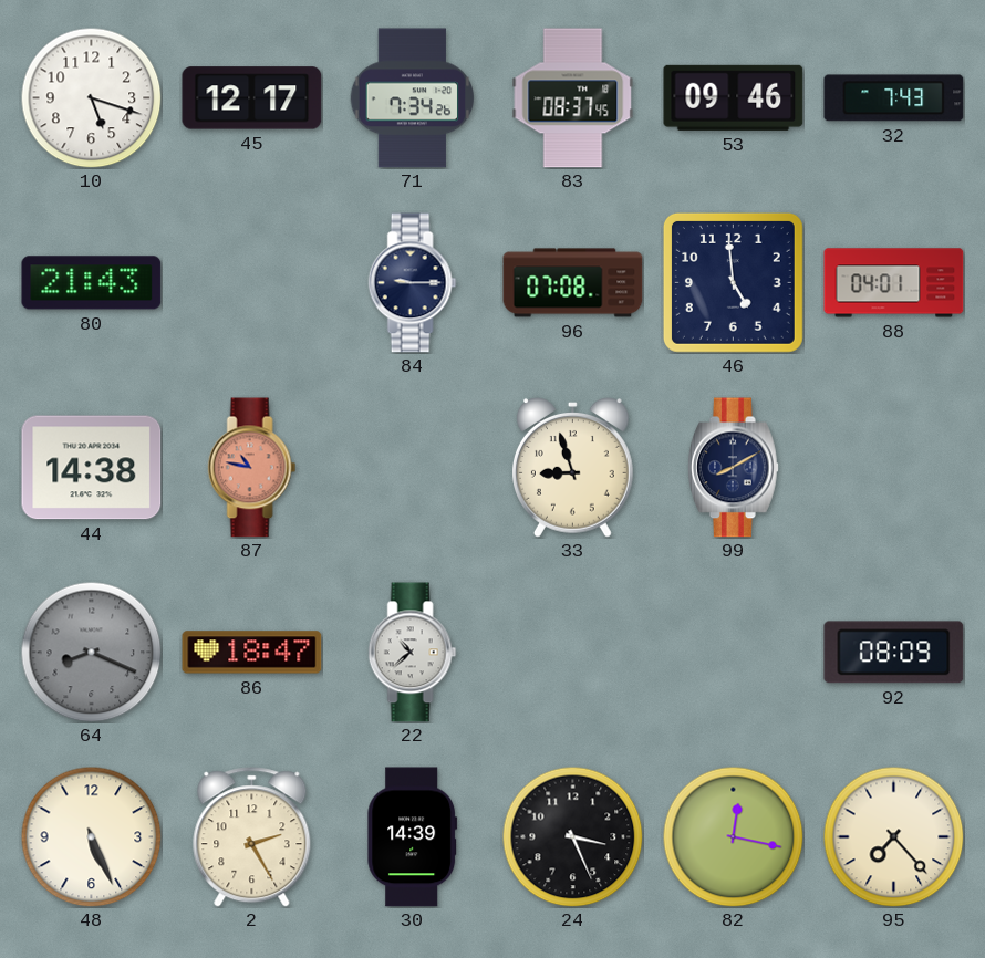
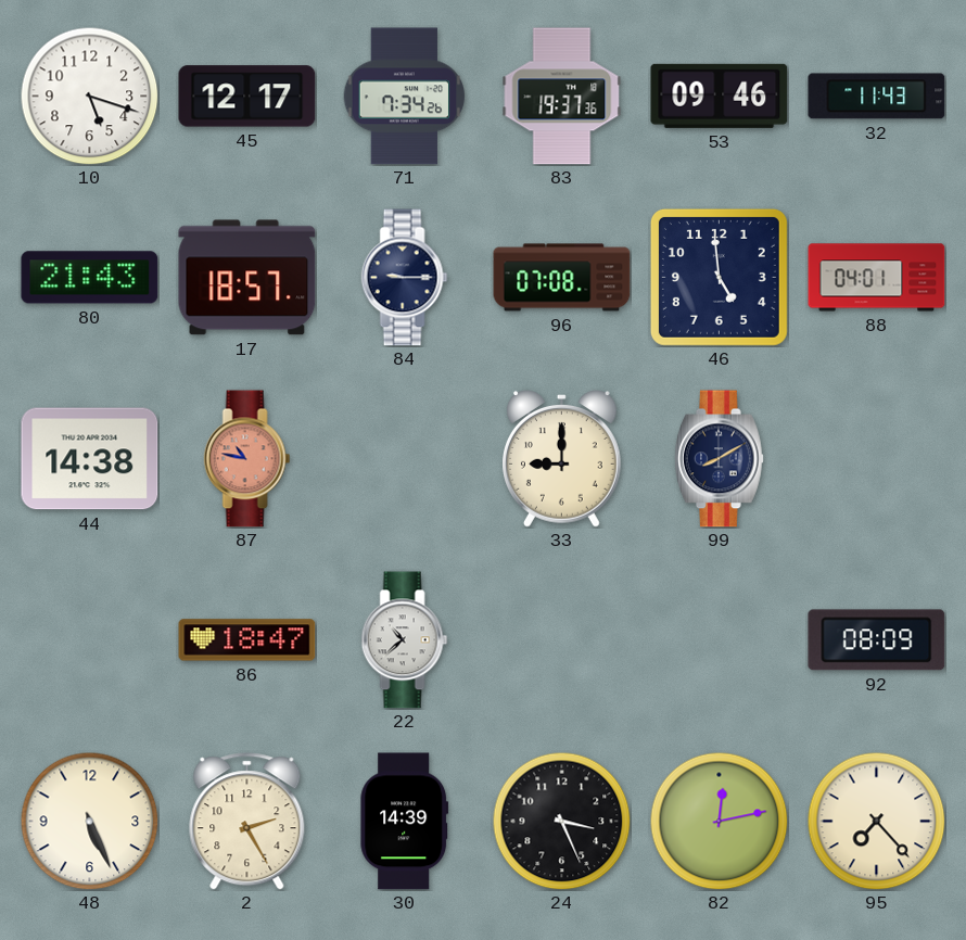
83: 08:37 -> 19:37
32: 7:43 -> 11:43
17: none -> 18:57
33: 8:57 -> 9:00
64: 8:19 -> none
82: 12:17 -> 12:13
